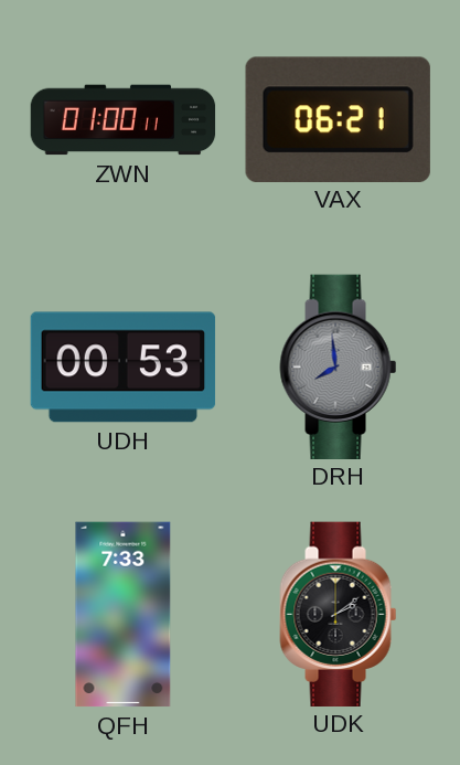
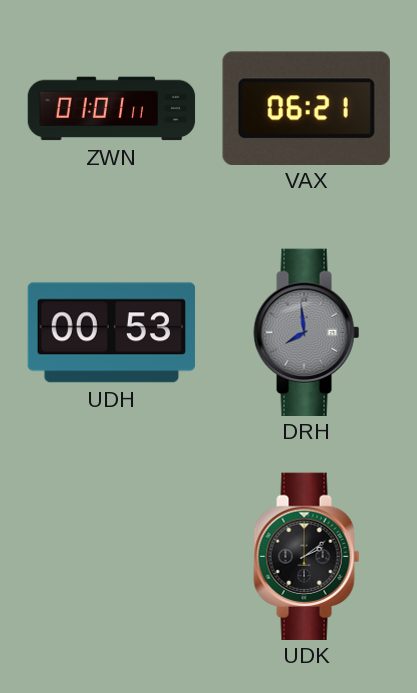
ZWN: 01:00 -> 01:01
QFH: 7:33 -> none
